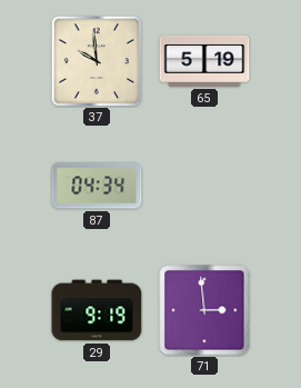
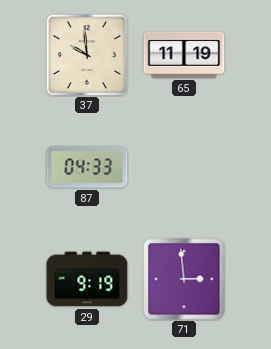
65: 5:19 -> 11:19
87: 04:34 -> 04:33
